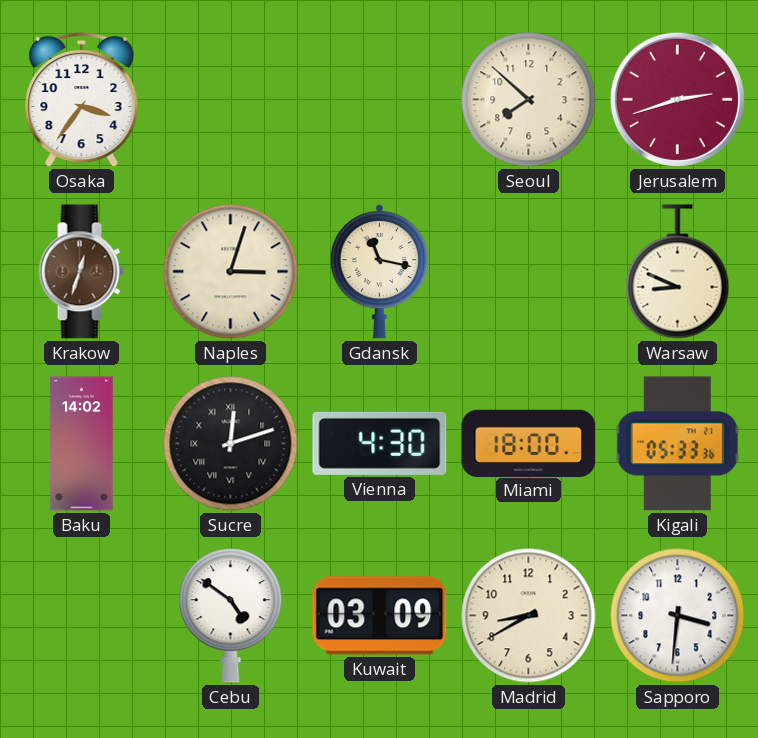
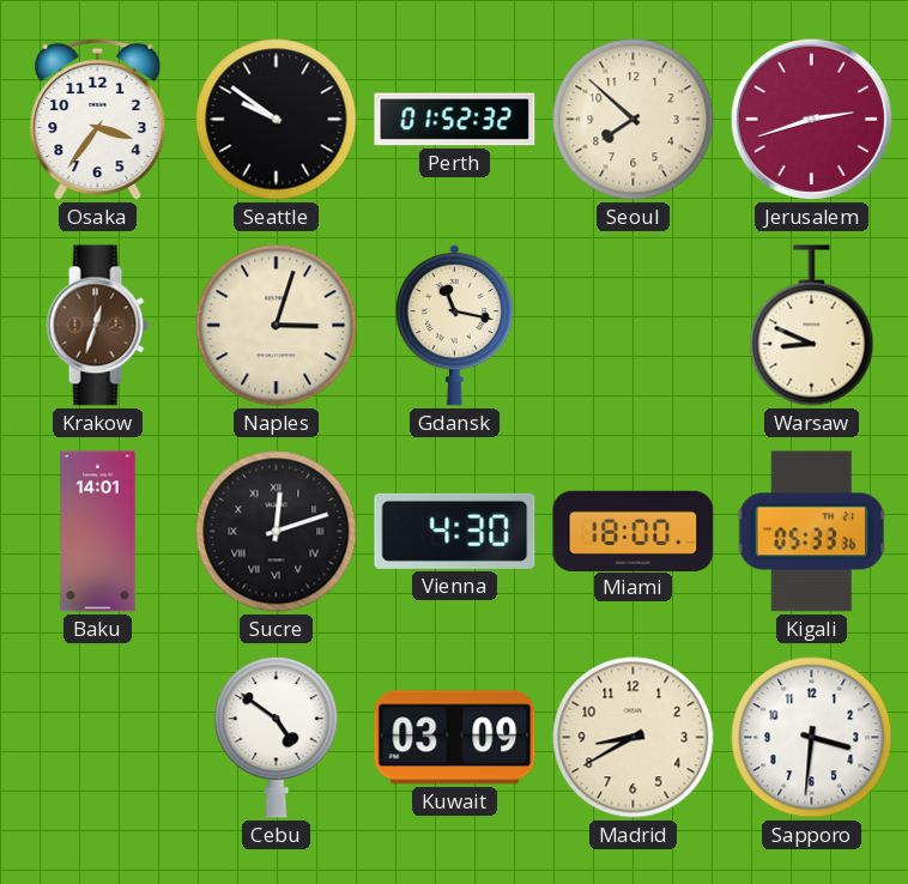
Seattle: none -> 9:51
Perth: none -> 01:52
Baku: 14:02 -> 14:01
